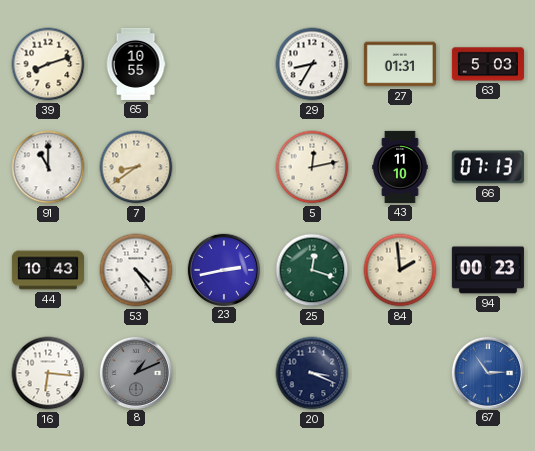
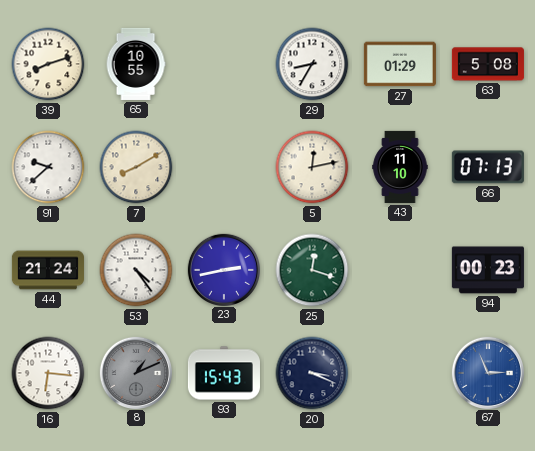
27: 01:31 -> 01:29
63: 5:03 -> 5:08
91: 11:00 -> 9:38
7: 8:39 -> 8:10
44: 10:43 -> 21:24
84: 1:59 -> none
93: none -> 15:43
67: 2:54 -> 2:56
